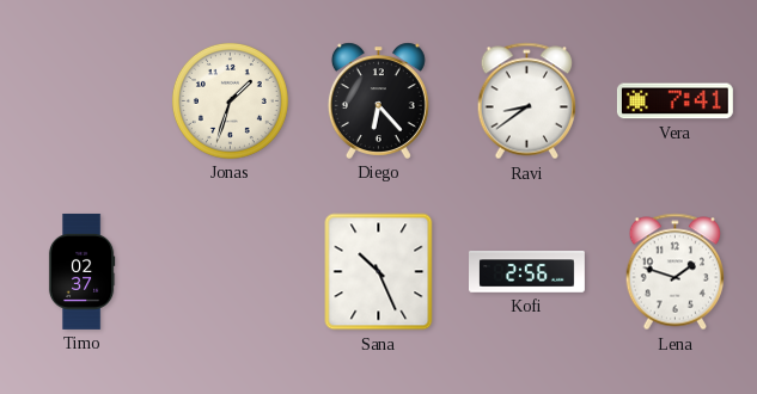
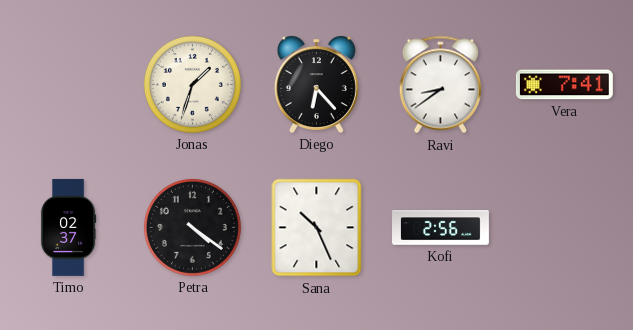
Petra: none -> 4:21
Lena: 1:48 -> none
